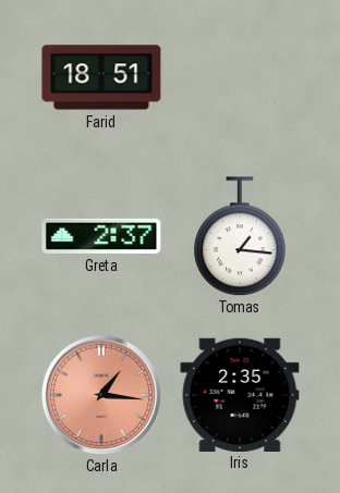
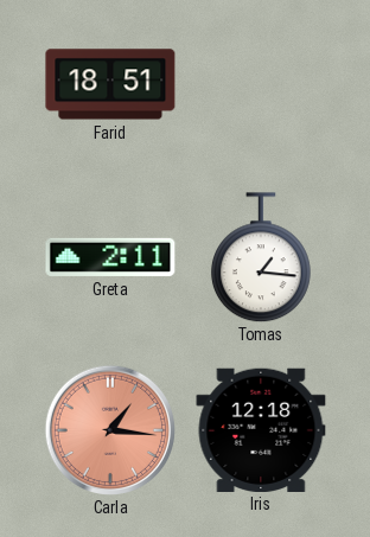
Greta: 2:37 -> 2:11
Iris: 2:35 -> 12:18
